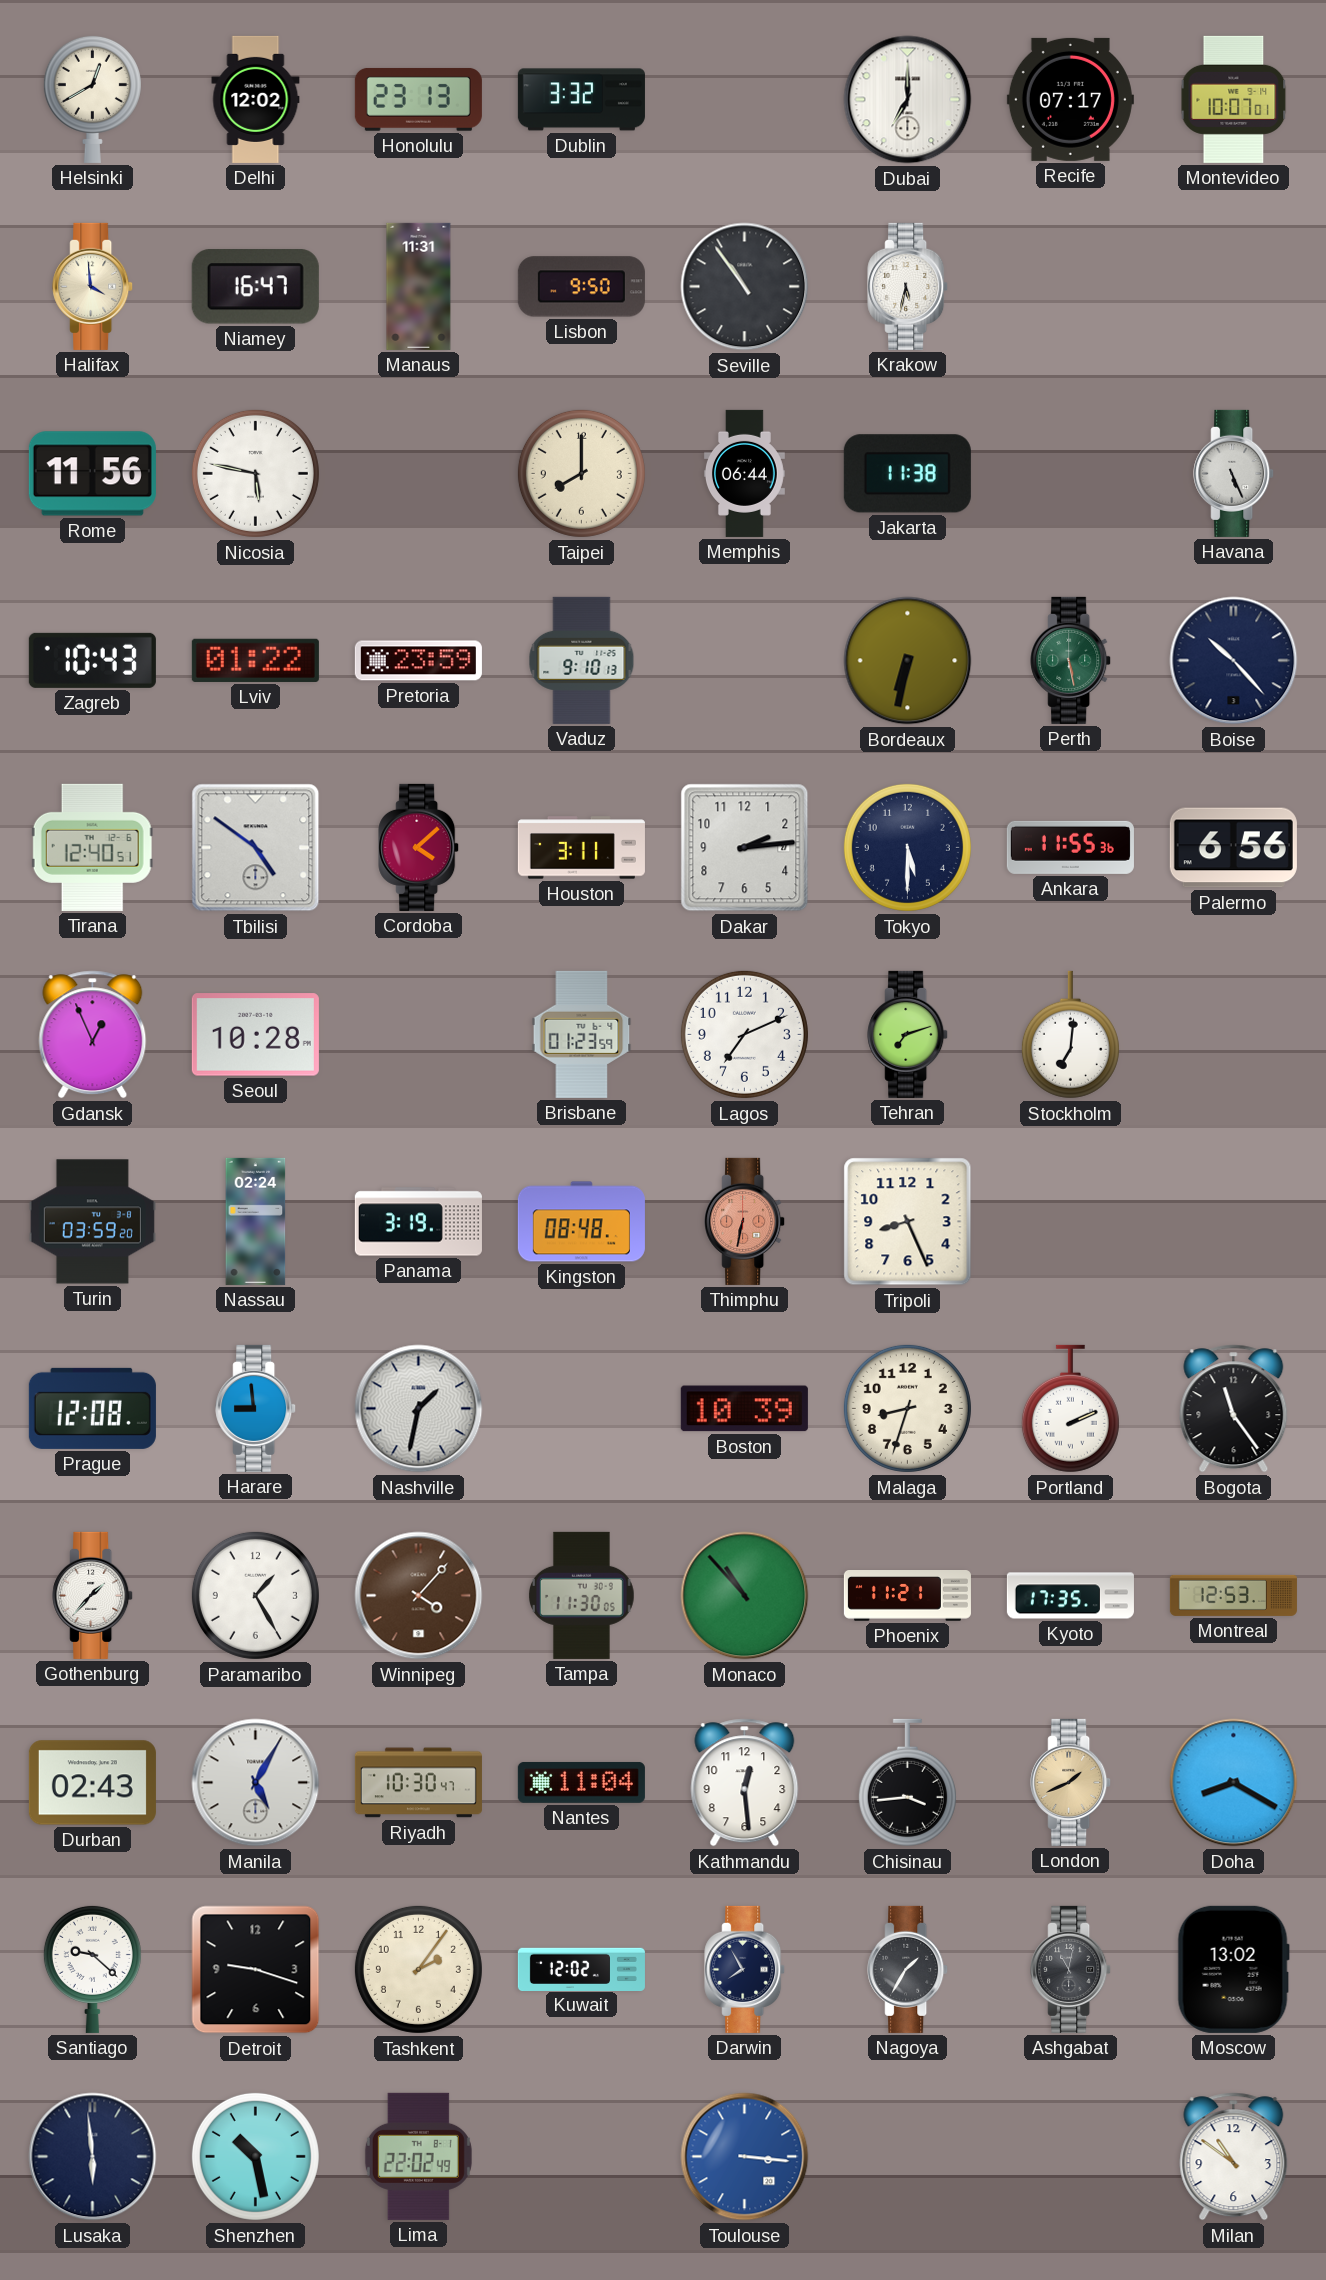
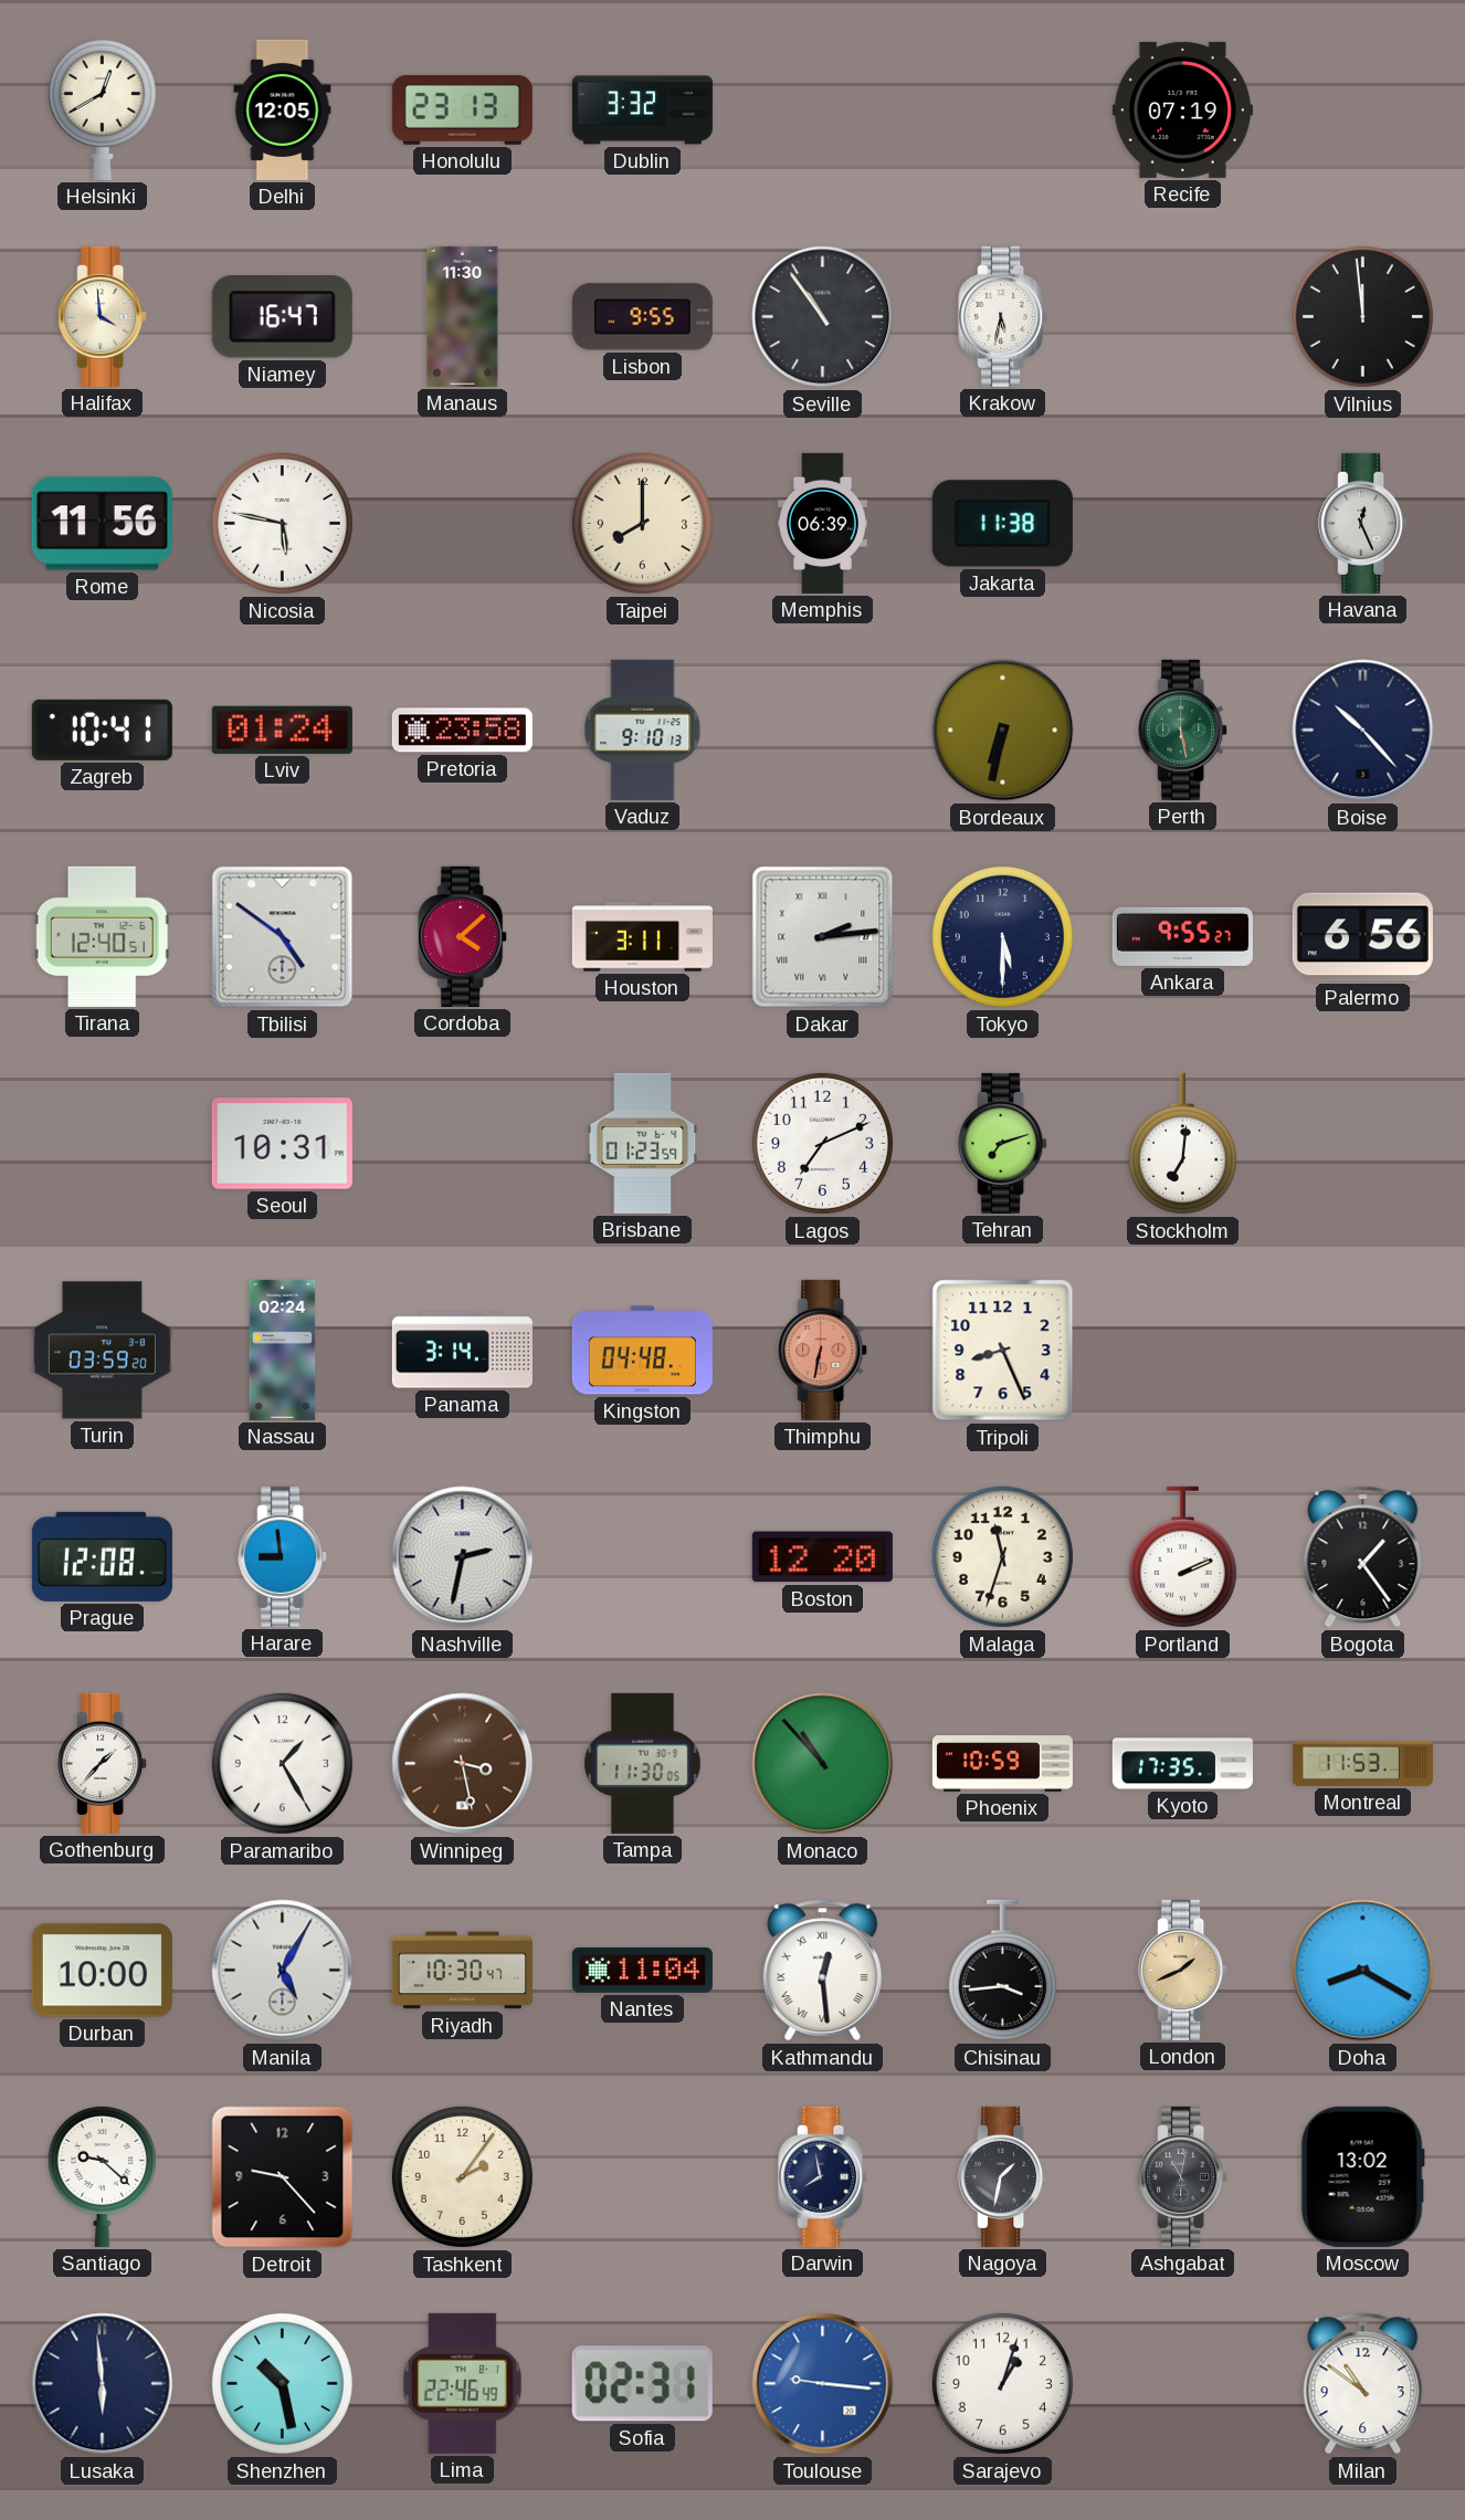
Delhi: 12:02 -> 12:05
Dubai: 7:00 -> none
Recife: 07:17 -> 07:19
Montevideo: 10:07 -> none
Manaus: 11:31 -> 11:30
Lisbon: 9:50 -> 9:55
Vilnius: none -> 11:59
Memphis: 06:44 -> 06:39
Havana: 5:26 -> 12:26
Zagreb: 10:43 -> 10:41
Lviv: 01:22 -> 01:24
Pretoria: 23:59 -> 23:58
Dakar numerals: Arabic -> Roman
Ankara: 11:55 -> 9:55
Gdansk: 12:56 -> none
Seoul: 10:28 -> 10:31
Panama: 3:19 -> 3:14
Kingston: 08:48 -> 04:48
Nashville: 1:32 -> 2:32
Boston: 10:39 -> 12:20
Malaga: 8:33 -> 11:33
Bogota: 11:24 -> 1:24
Winnipeg: 4:07 -> 3:28
Phoenix: 11:21 -> 10:59
Montreal: 12:53 -> 11:53
Durban: 02:43 -> 10:00
Kathmandu numerals: Arabic -> Roman
Detroit: 9:18 -> 9:23
Kuwait: 12:02 -> none
Darwin: 7:55 -> 7:58
Nagoya: 1:35 -> 1:32
Lima: 22:02 -> 22:46
Sofia: none -> 02:31
Toulouse: 3:16 -> 9:16
Sarajevo: none -> 1:03
